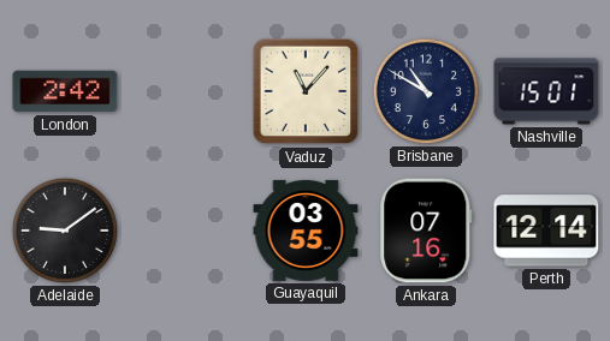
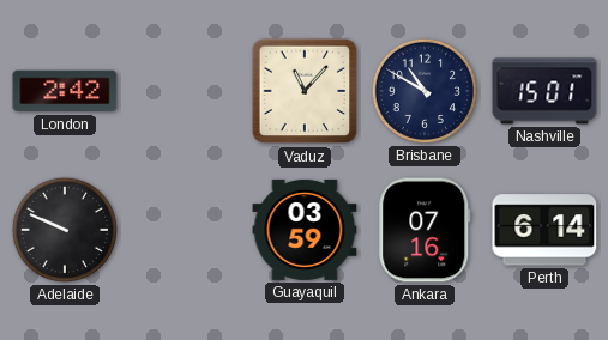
Adelaide: 9:09 -> 9:49
Guayaquil: 03:55 -> 03:59
Perth: 12:14 -> 6:14
